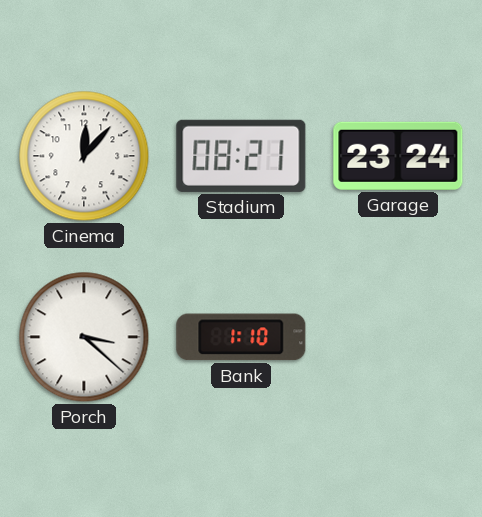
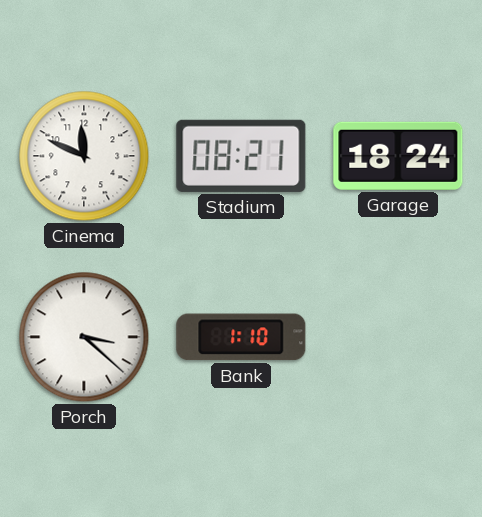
Cinema: 12:07 -> 11:49
Garage: 23:24 -> 18:24
